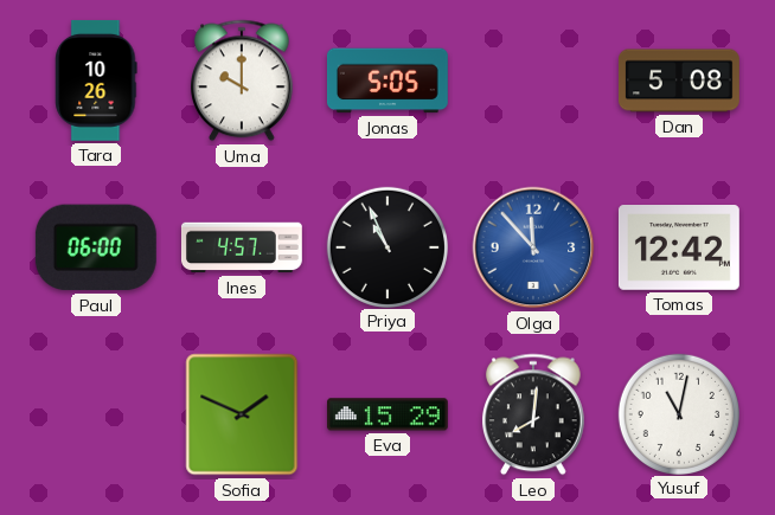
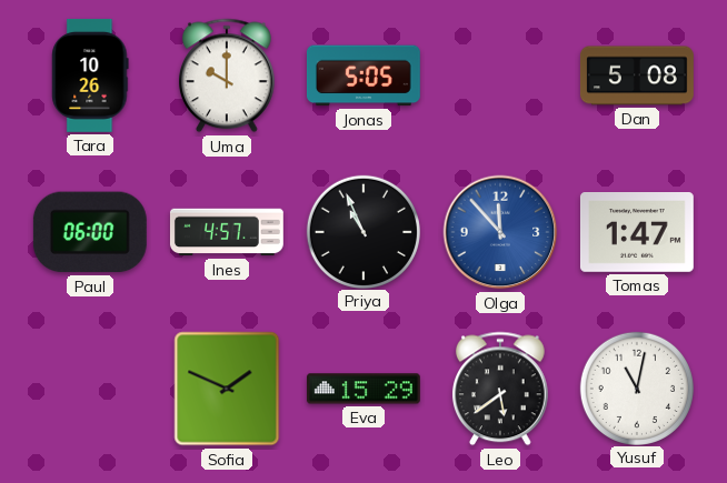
Tomas: 12:42 -> 1:47
Leo: 8:01 -> 5:39
